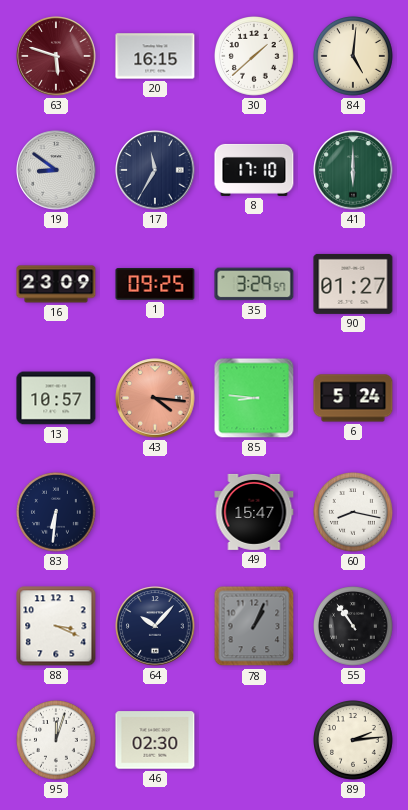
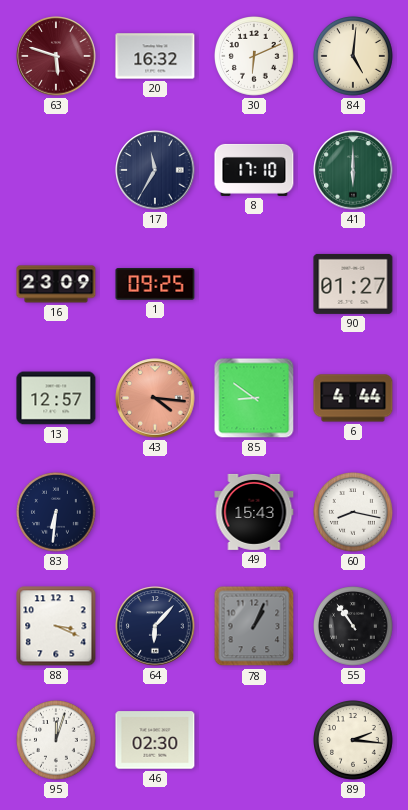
20: 16:15 -> 16:32
30: 1:38 -> 6:11
19: 8:51 -> none
35: 3:29 -> none
13: 10:57 -> 12:57
85: 8:46 -> 8:51
6: 5:24 -> 4:44
49: 15:47 -> 15:43
64: 10:07 -> 6:07
89: 2:14 -> 2:16
